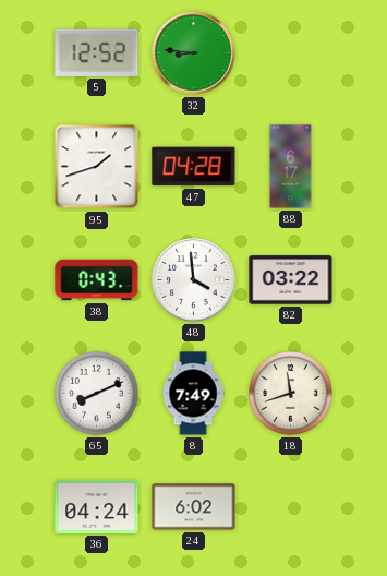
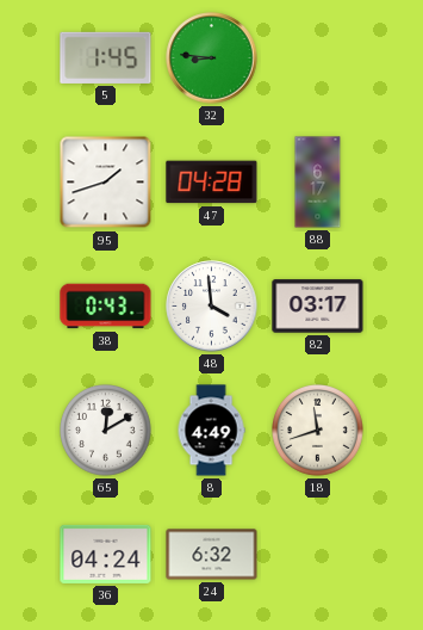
5: 12:52 -> 1:45
82: 03:22 -> 03:17
65: 8:11 -> 12:10
8: 7:49 -> 4:49
24: 6:02 -> 6:32
